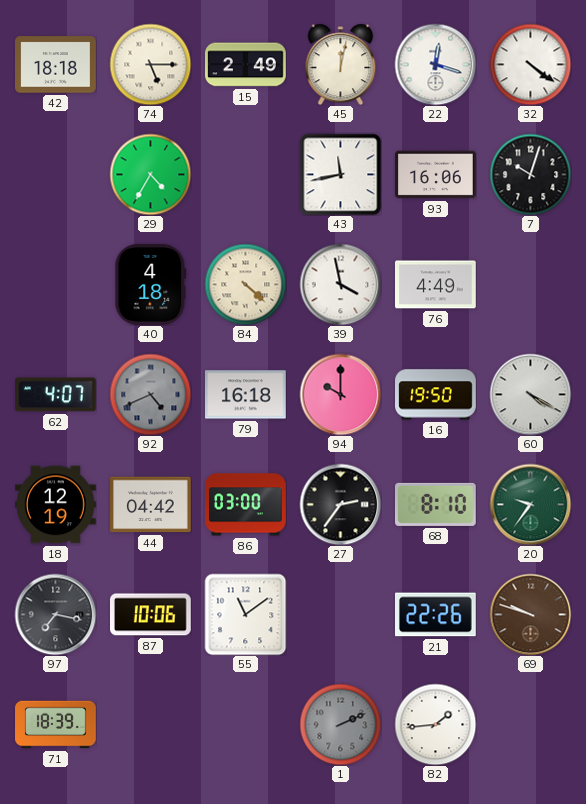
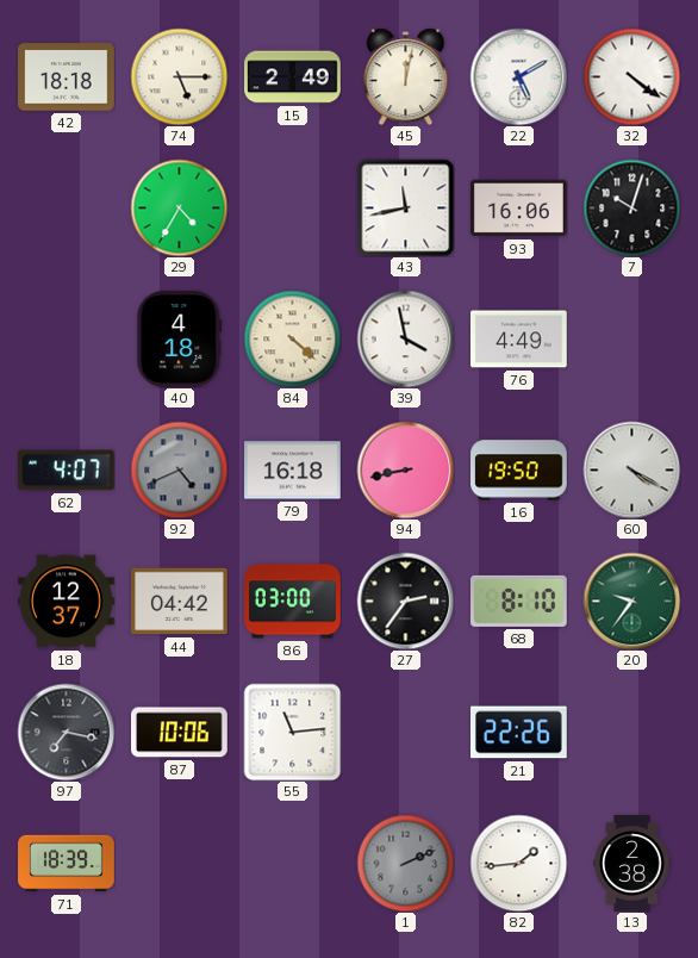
22: 12:18 -> 5:10
94: 10:00 -> 8:43
18: 12:19 -> 12:37
55: 11:09 -> 11:14
69: 9:48 -> none
13: none -> 2:38
